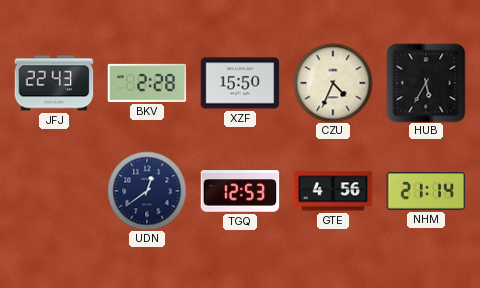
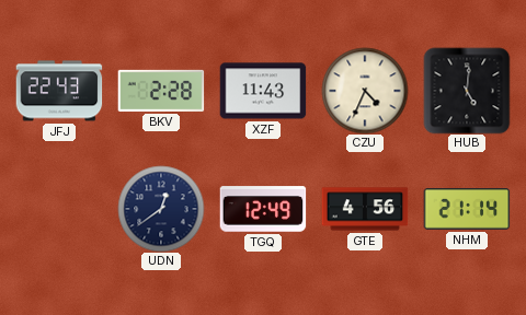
XZF: 15:50 -> 11:43
HUB: 5:35 -> 5:01
TGQ: 12:53 -> 12:49
